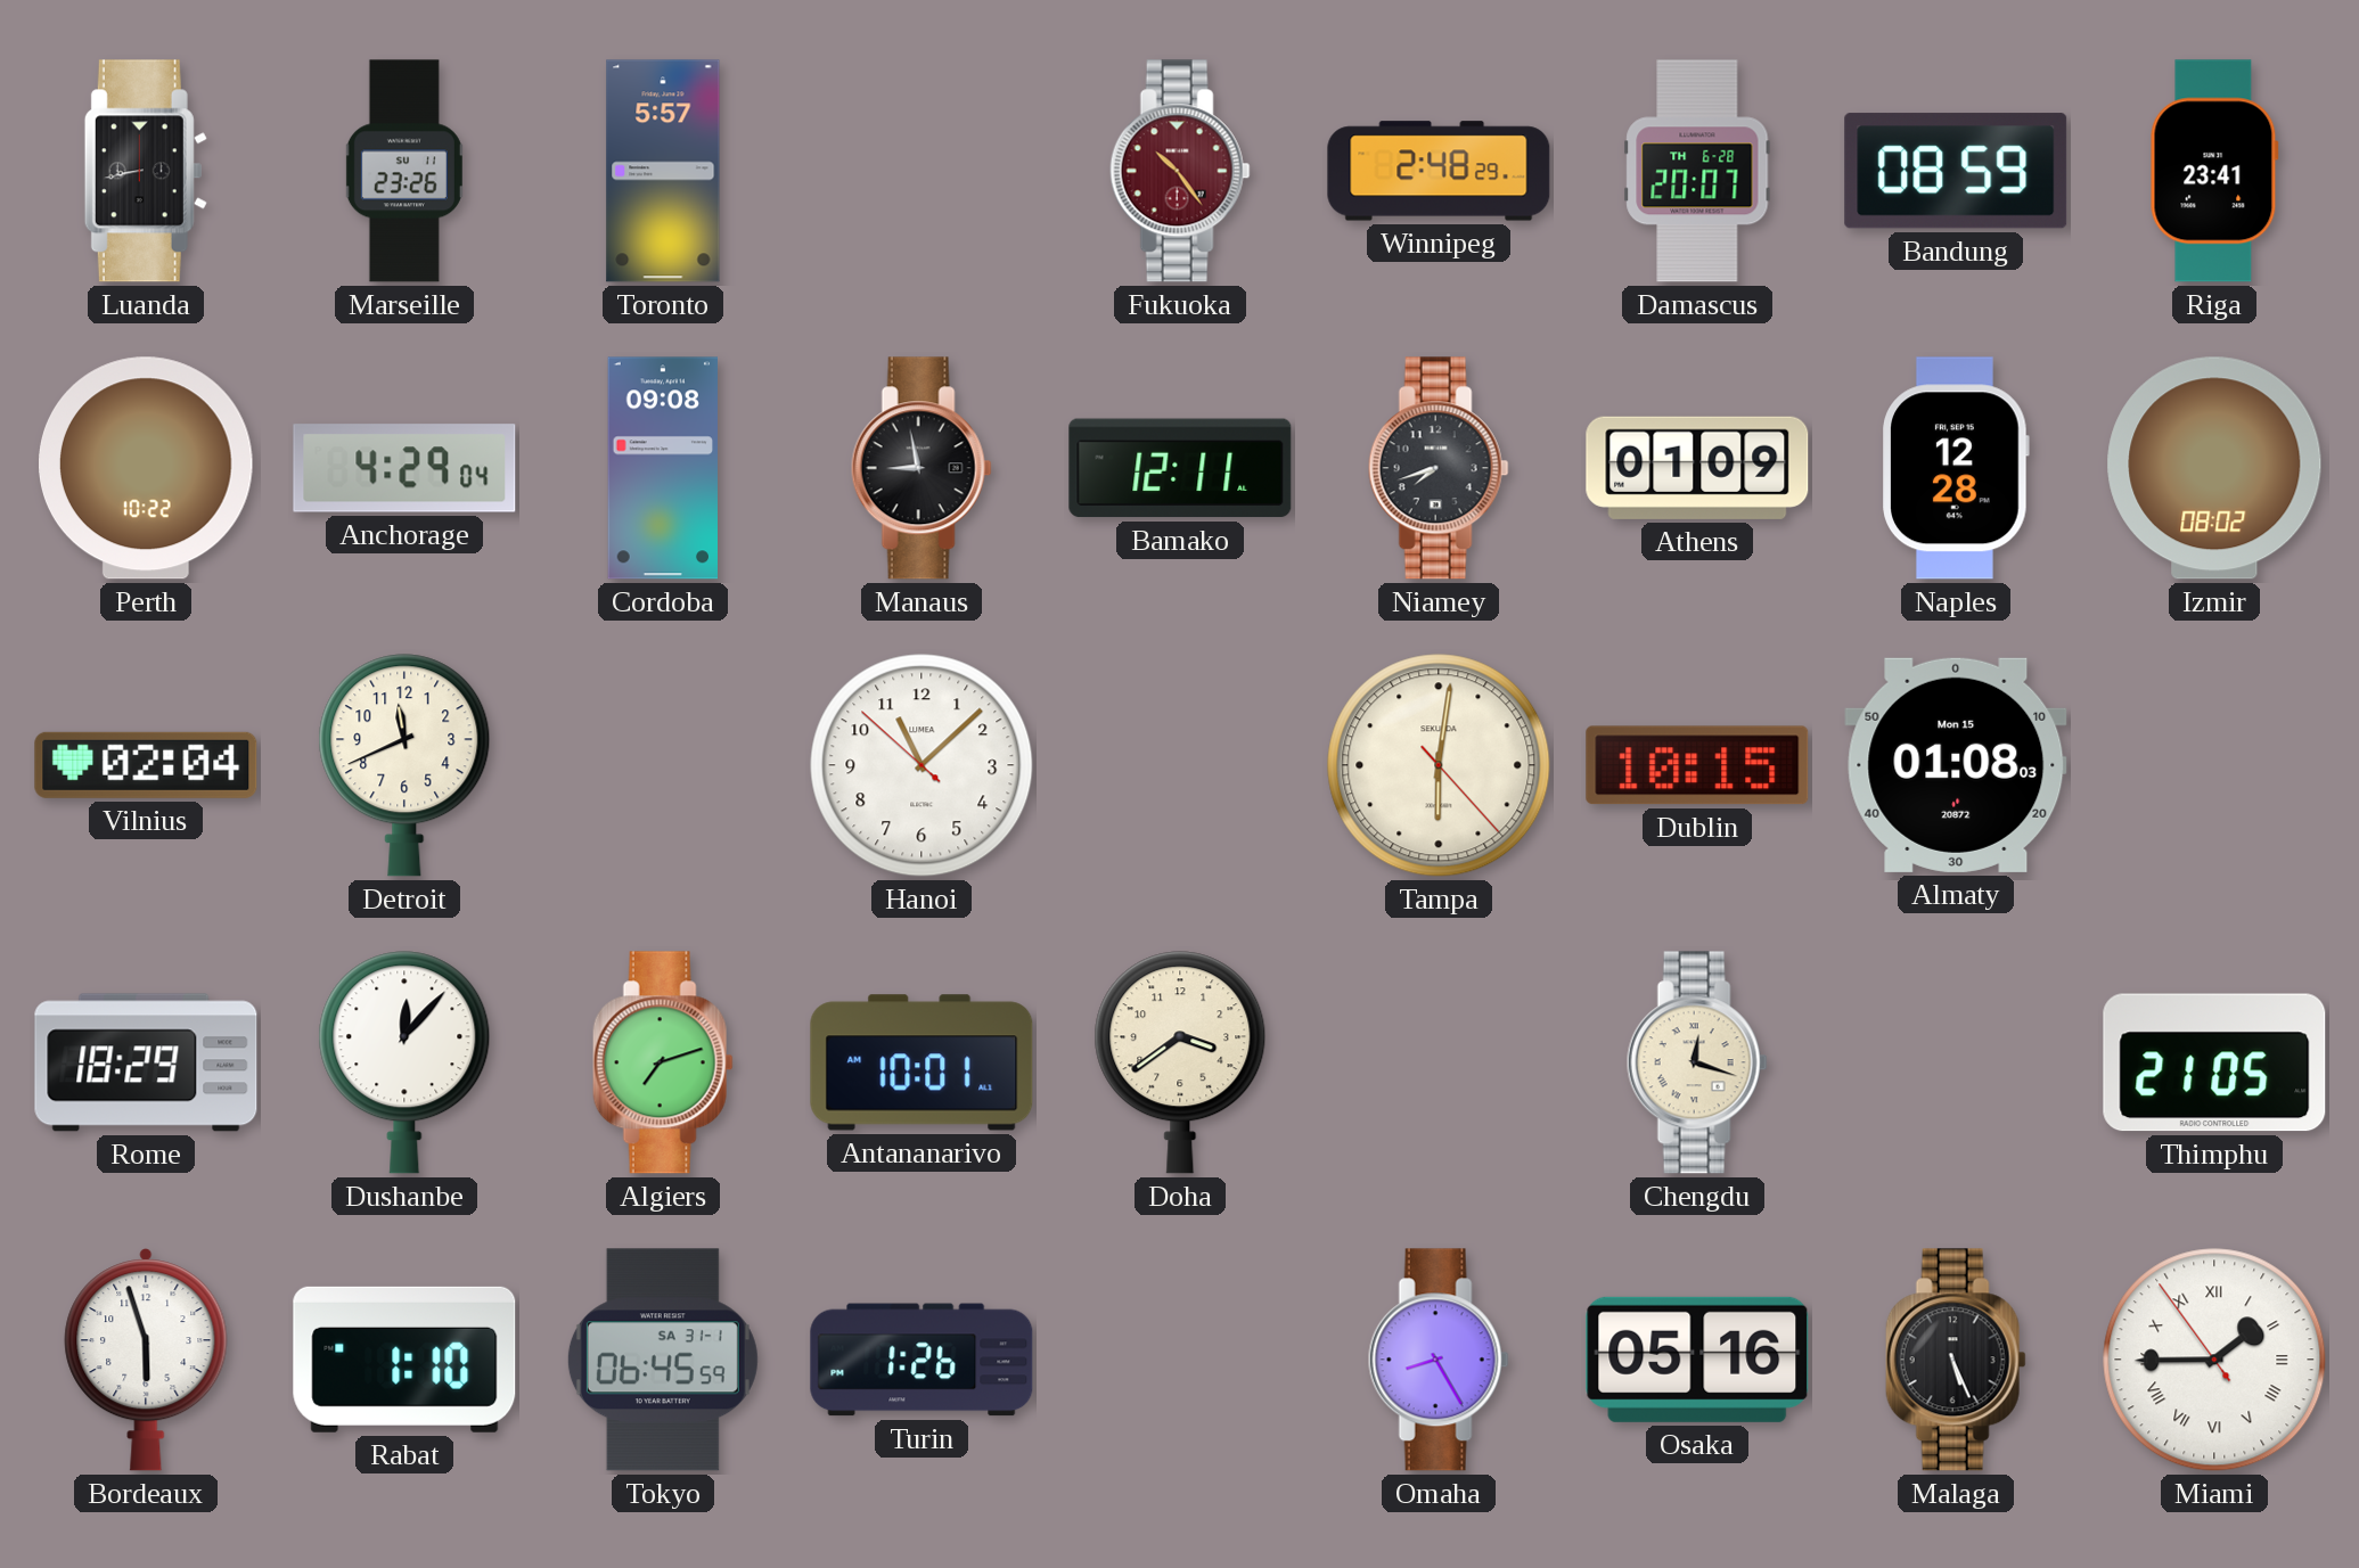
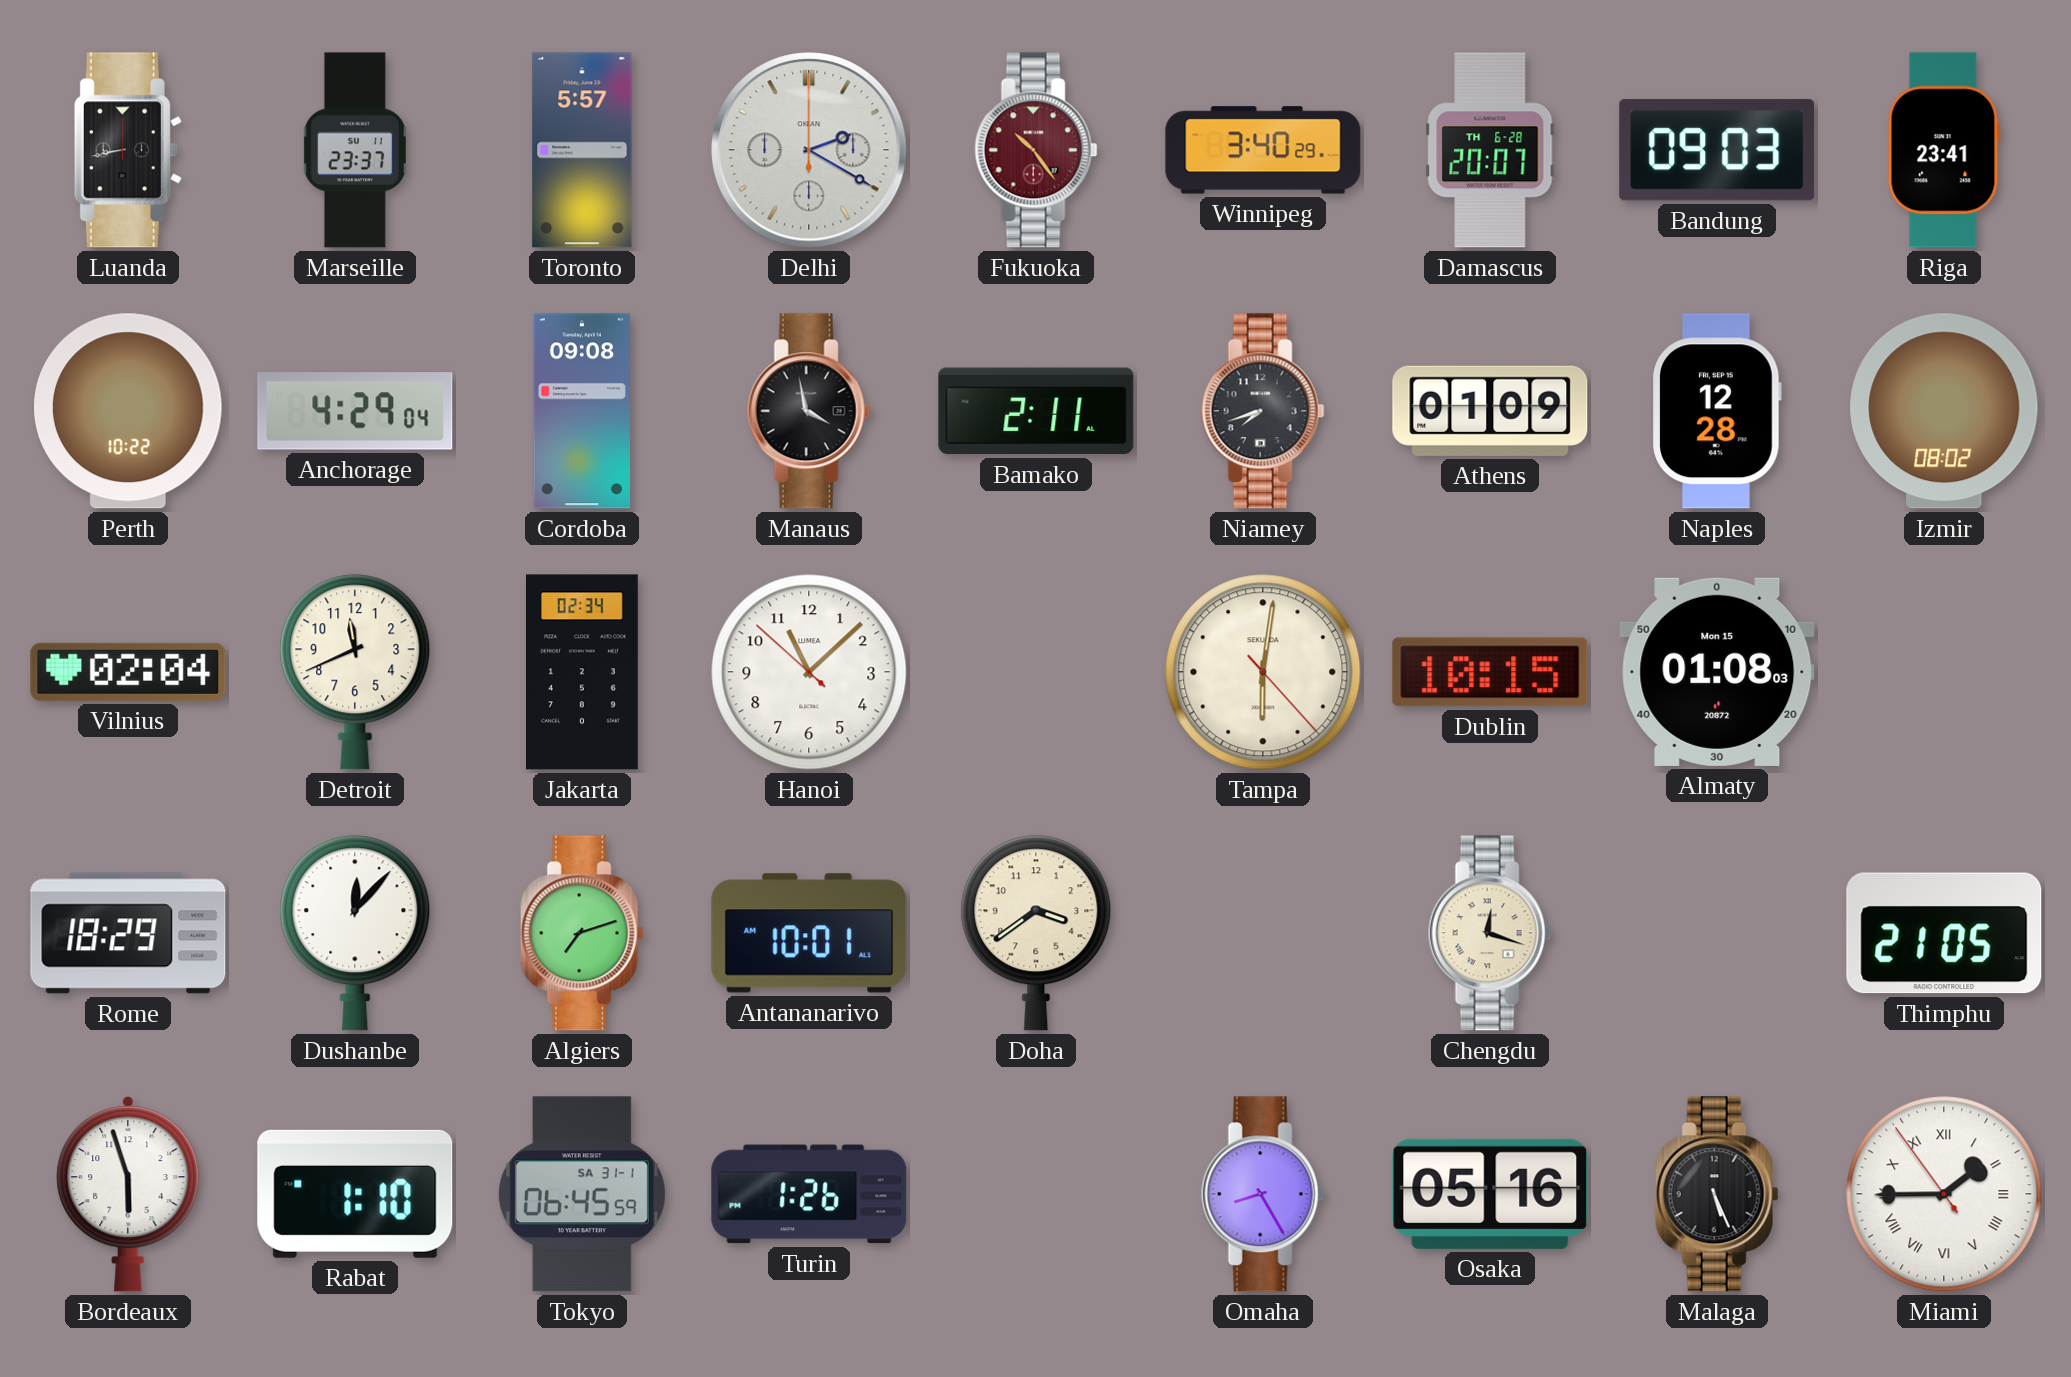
Marseille: 23:26 -> 23:37
Delhi: none -> 2:20
Winnipeg: 2:48 -> 3:40
Bandung: 08:59 -> 09:03
Manaus: 8:58 -> 3:58
Bamako: 12:11 -> 2:11
Jakarta: none -> 02:34
